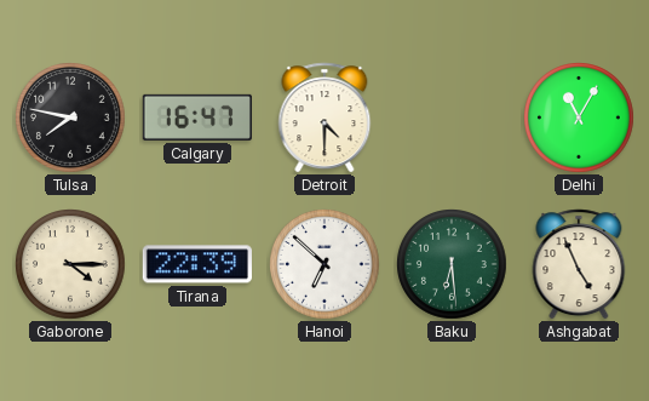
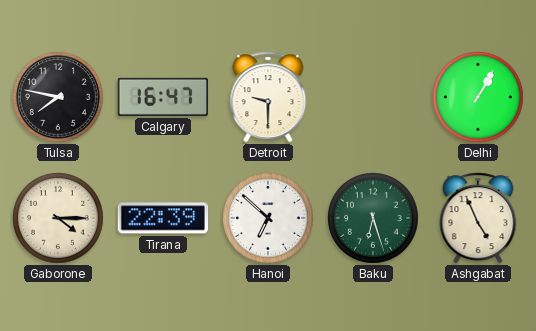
Detroit: 4:30 -> 9:30
Delhi: 11:05 -> 1:05
Baku: 6:29 -> 6:27
